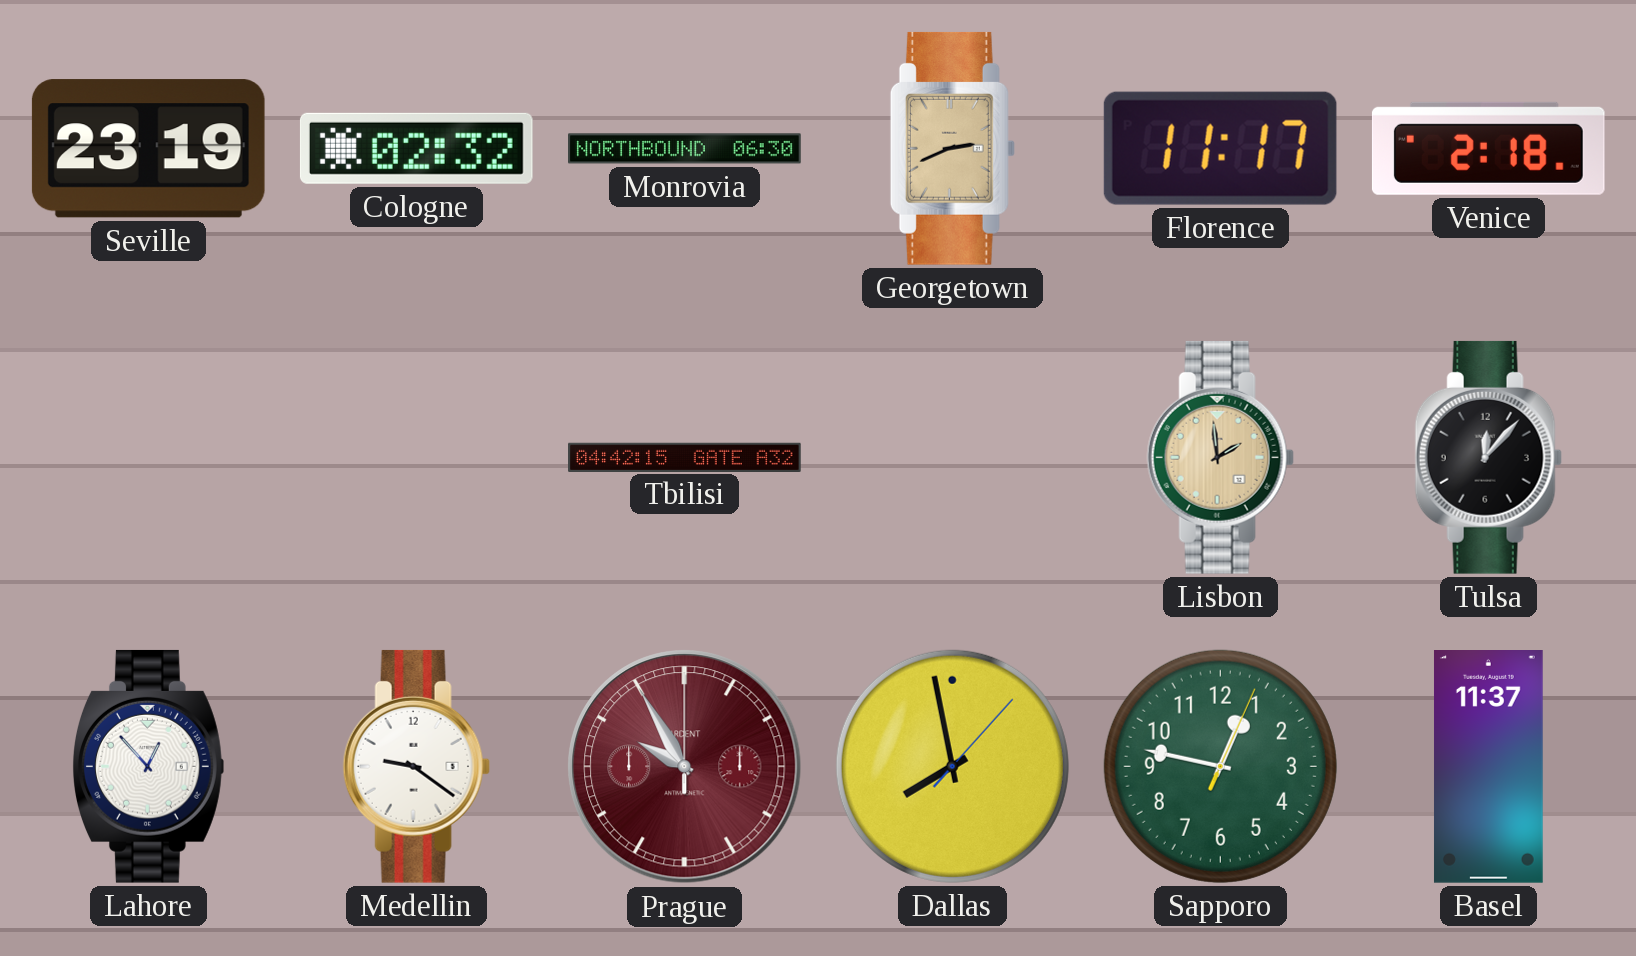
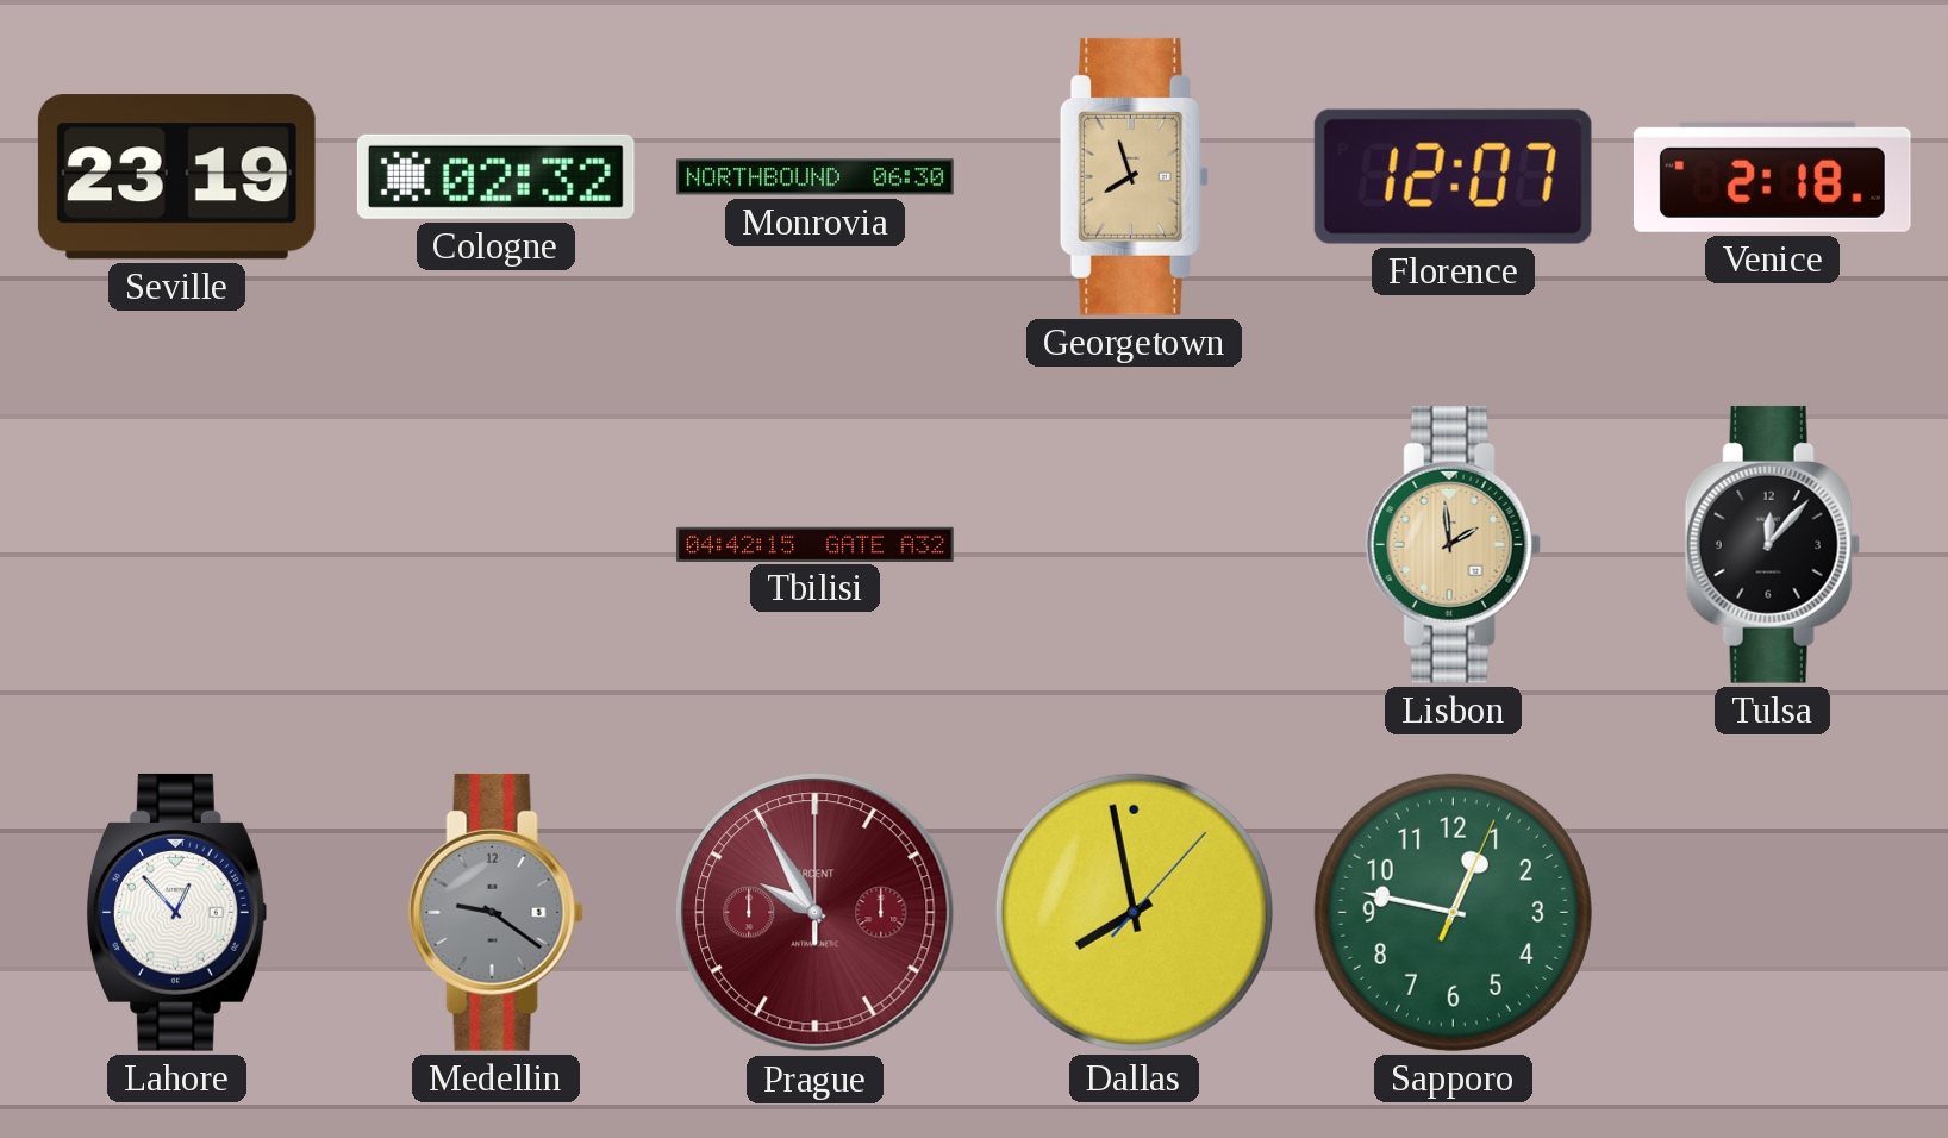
Georgetown: 2:41 -> 7:57
Florence: 11:17 -> 12:07
Medellin dial: white -> grey
Basel: 11:37 -> none
